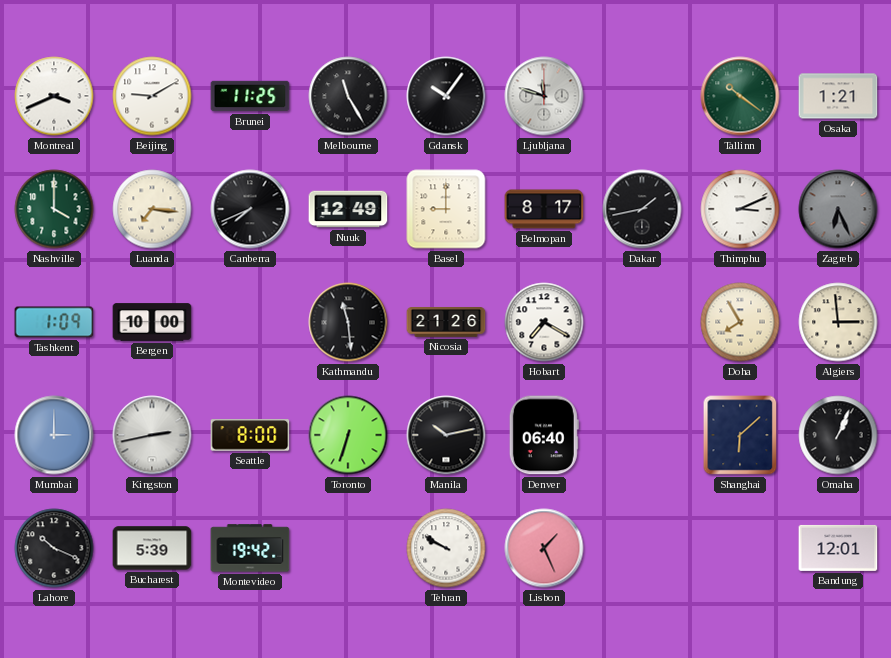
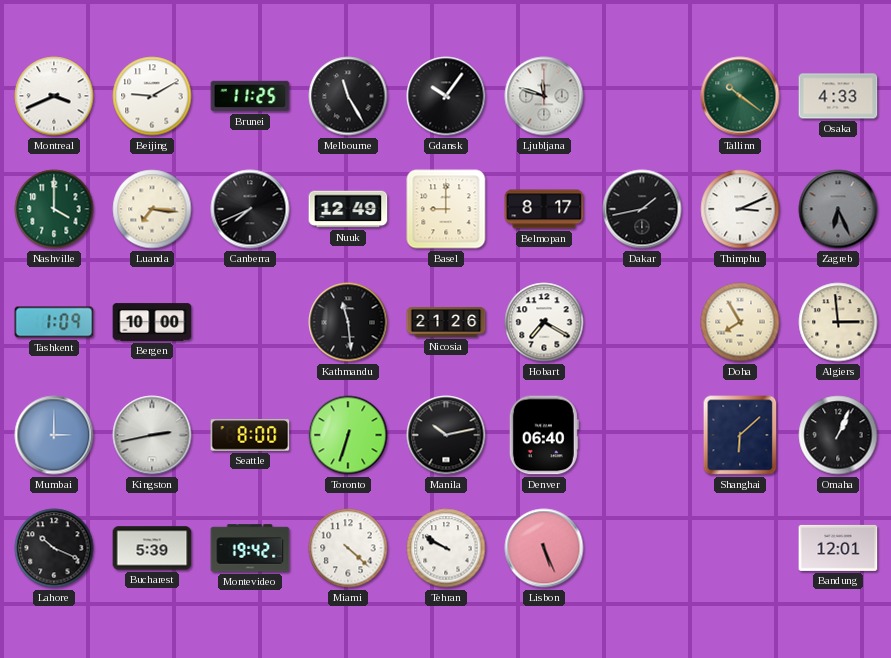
Osaka: 1:21 -> 4:33
Miami: none -> 4:22
Lisbon: 1:26 -> 5:26
